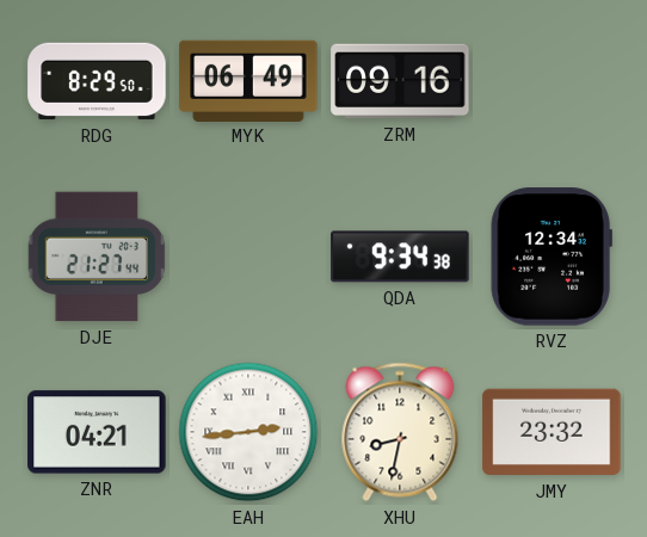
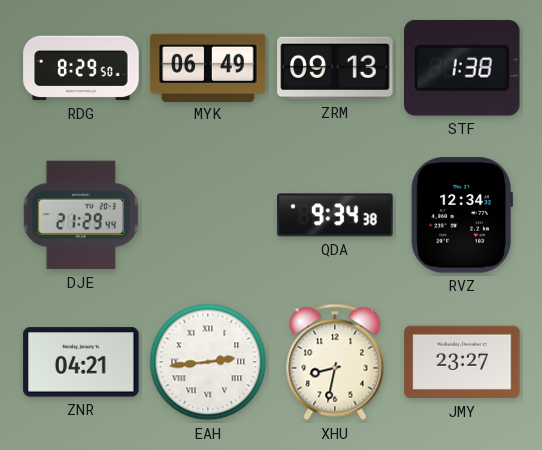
ZRM: 09:16 -> 09:13
STF: none -> 1:38
DJE: 21:27 -> 21:29
JMY: 23:32 -> 23:27
